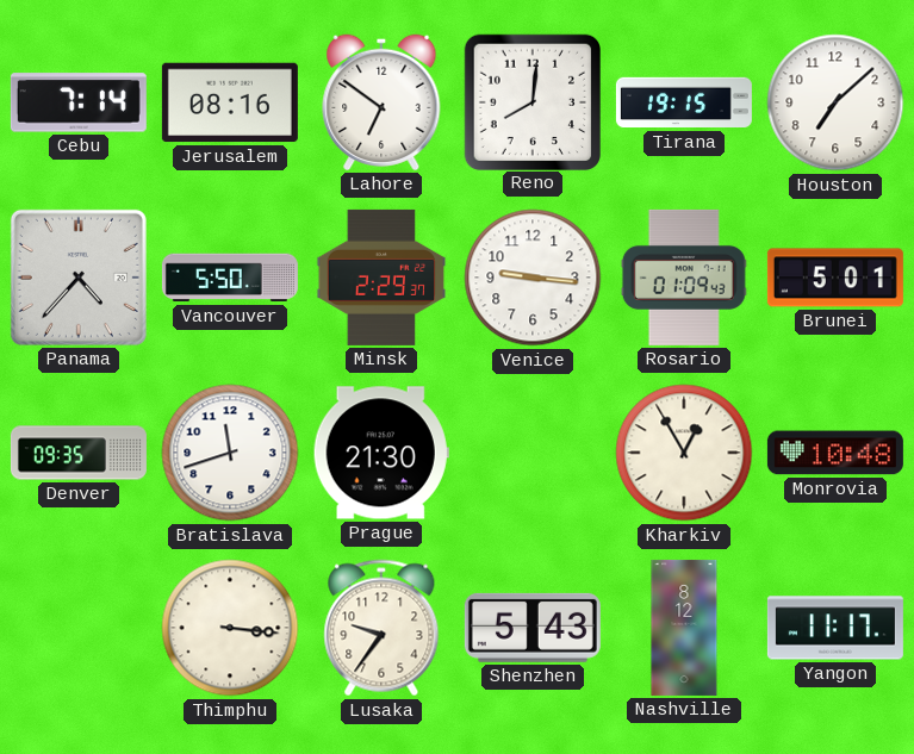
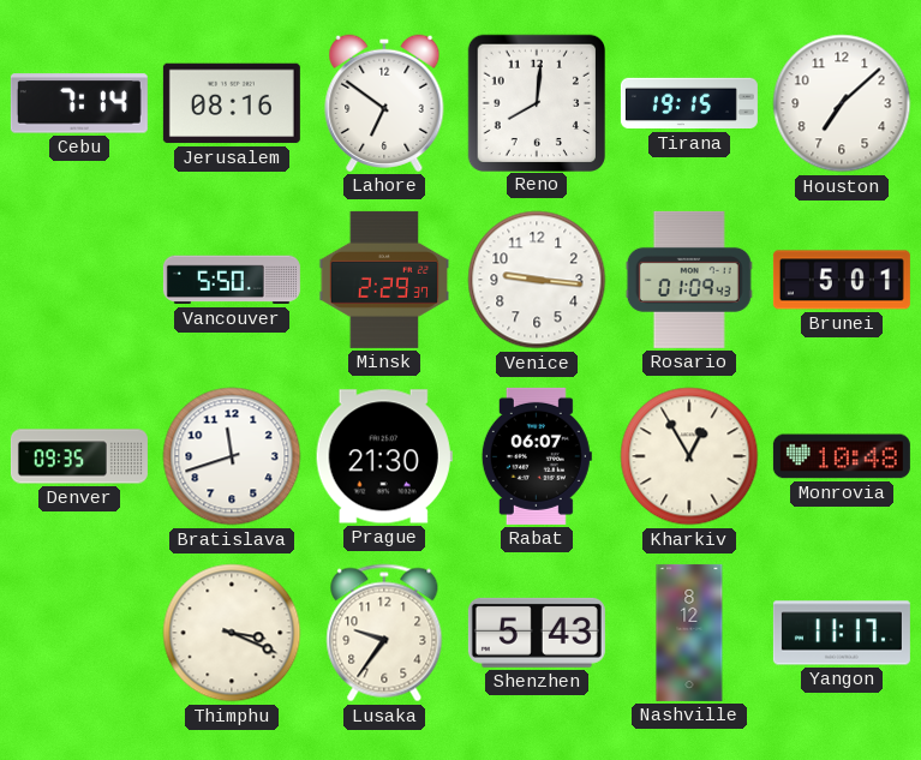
Panama: 4:37 -> none
Rabat: none -> 06:07
Thimphu: 3:16 -> 3:19
